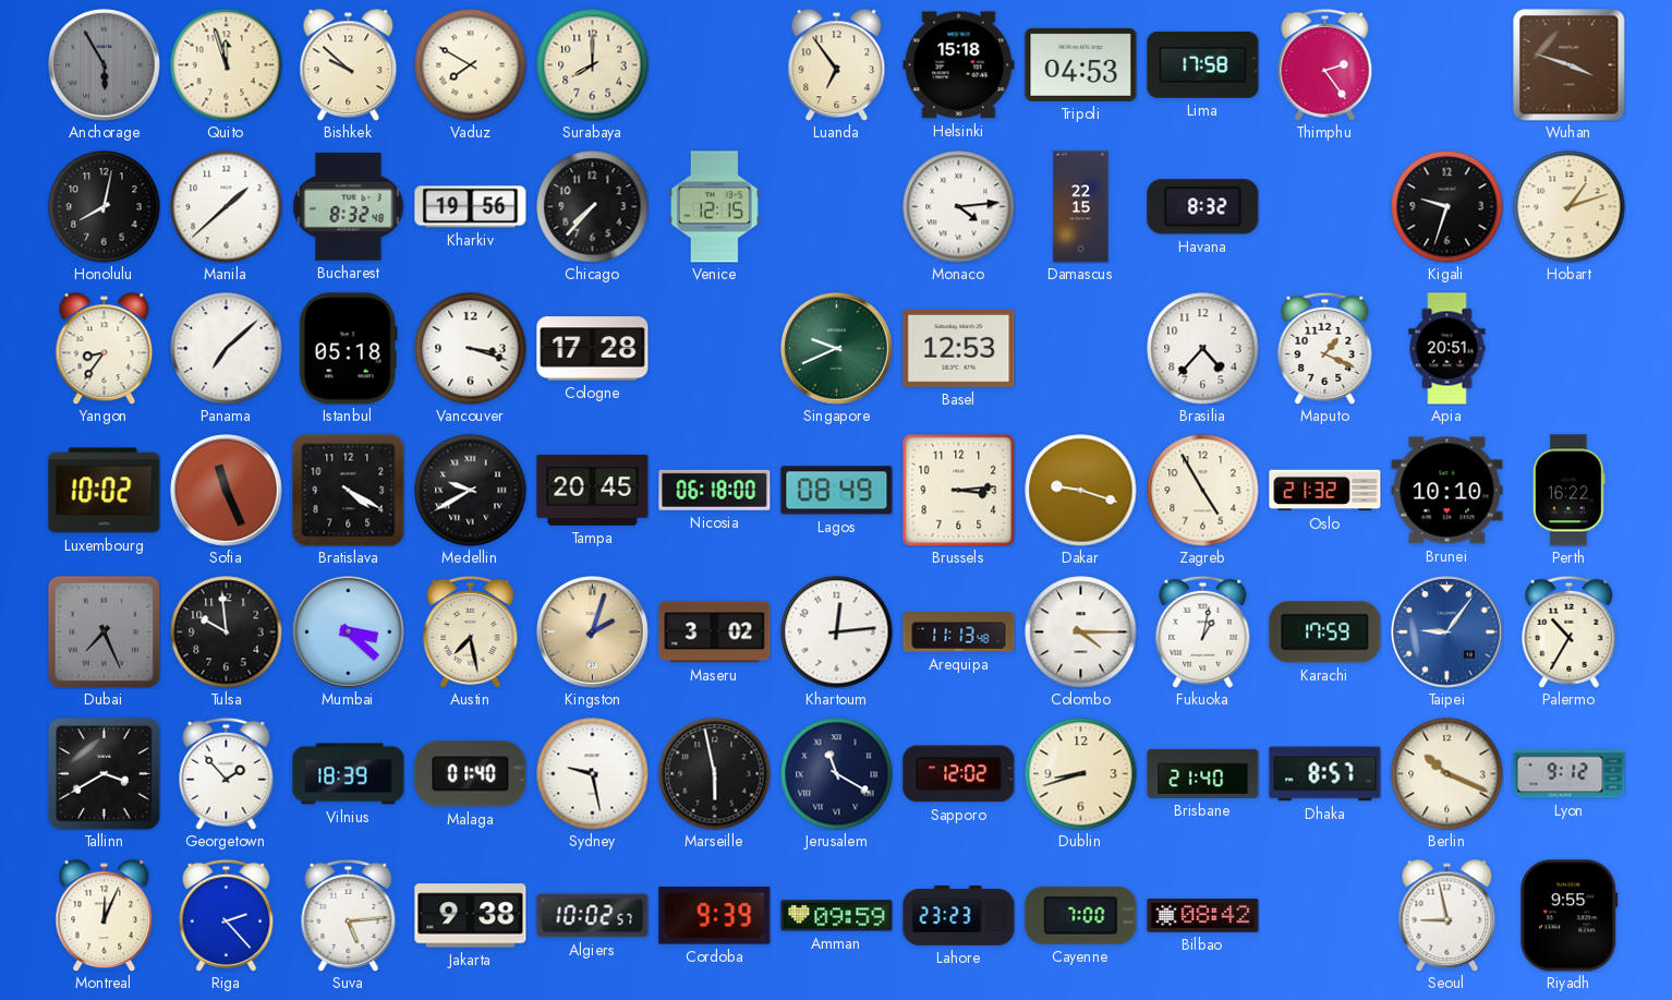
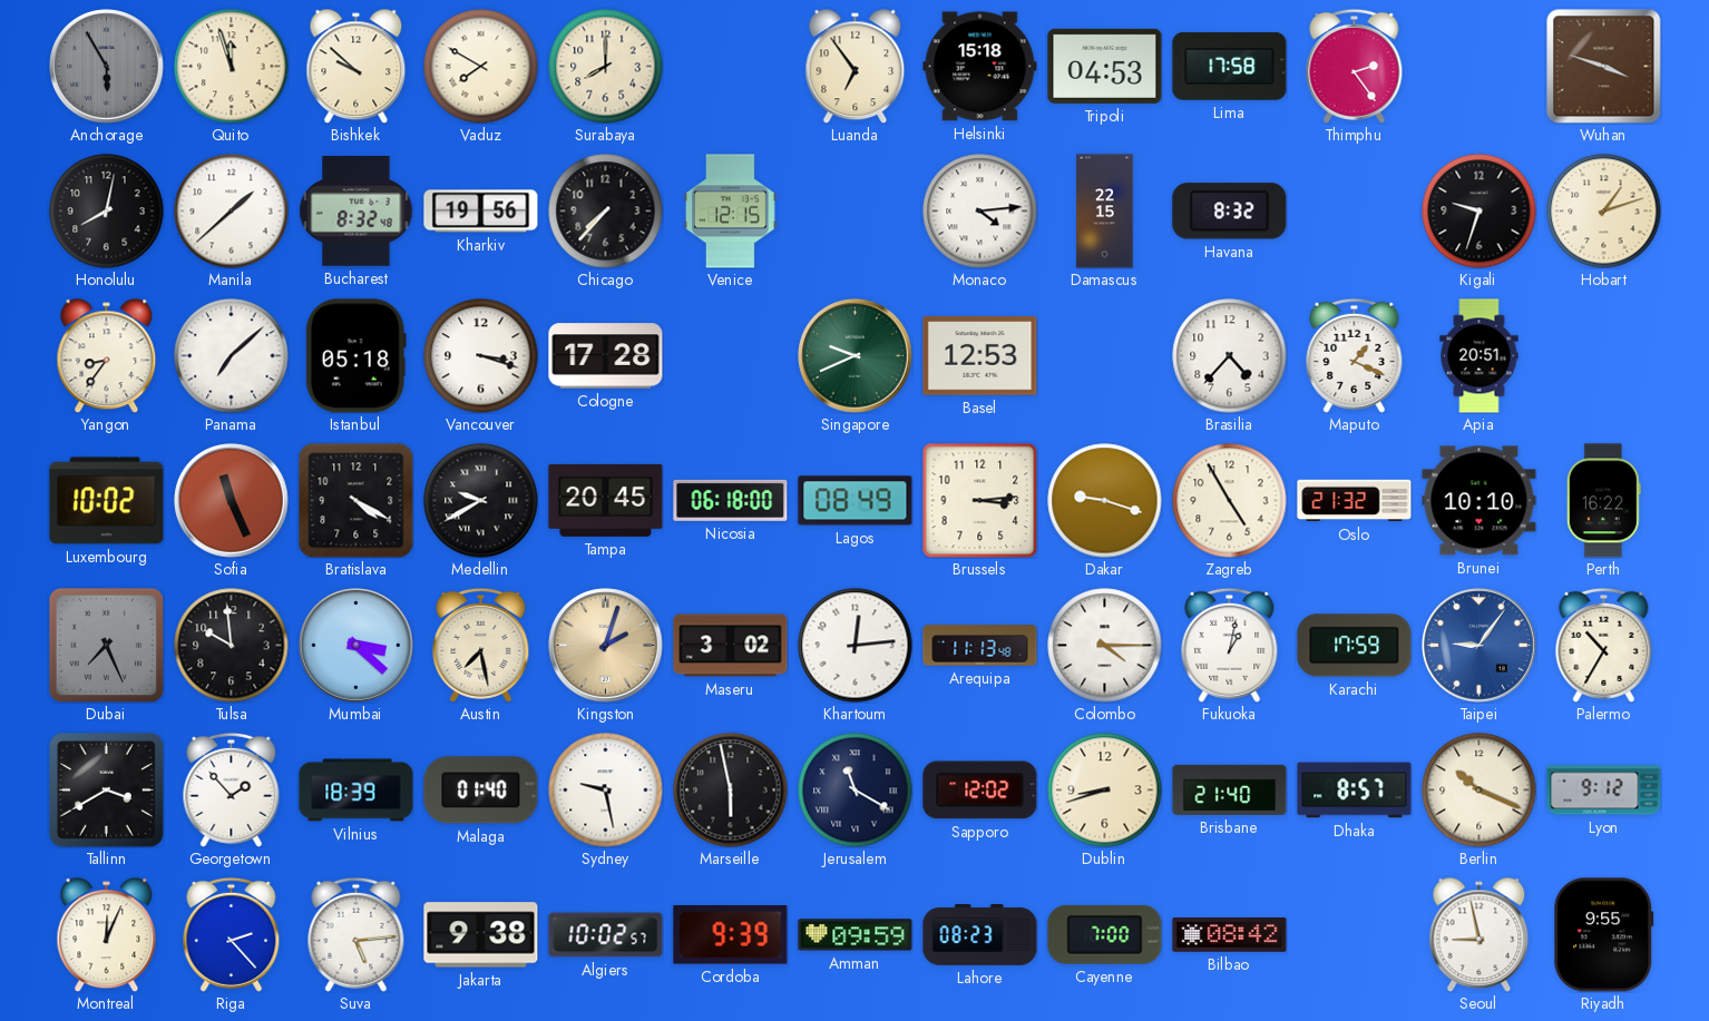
Lahore: 23:23 -> 08:23
